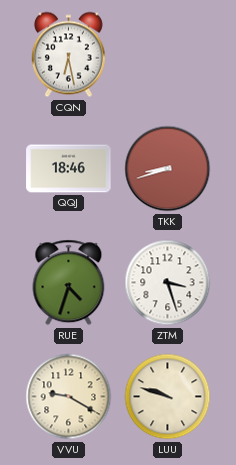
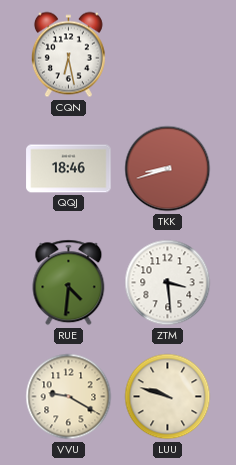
RUE: 4:33 -> 4:31
ZTM: 3:27 -> 3:29
